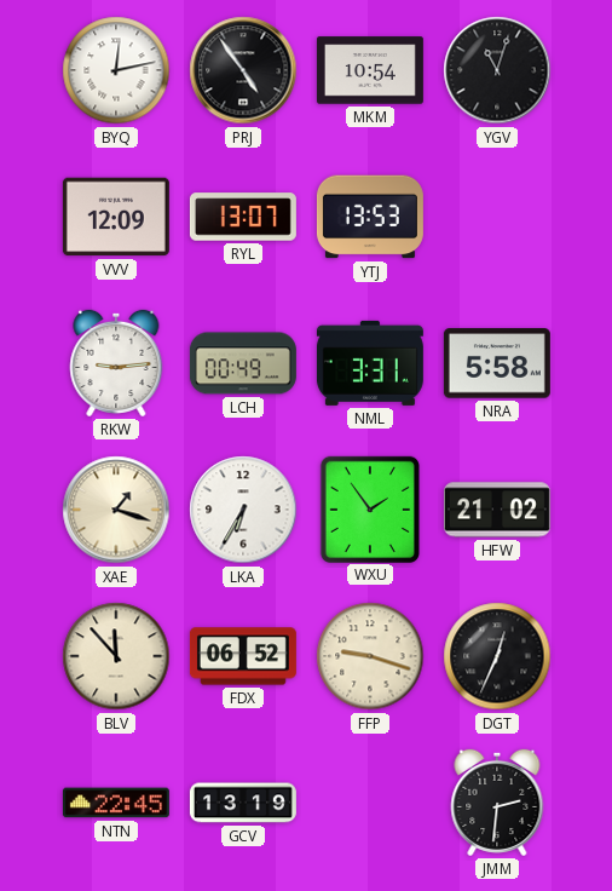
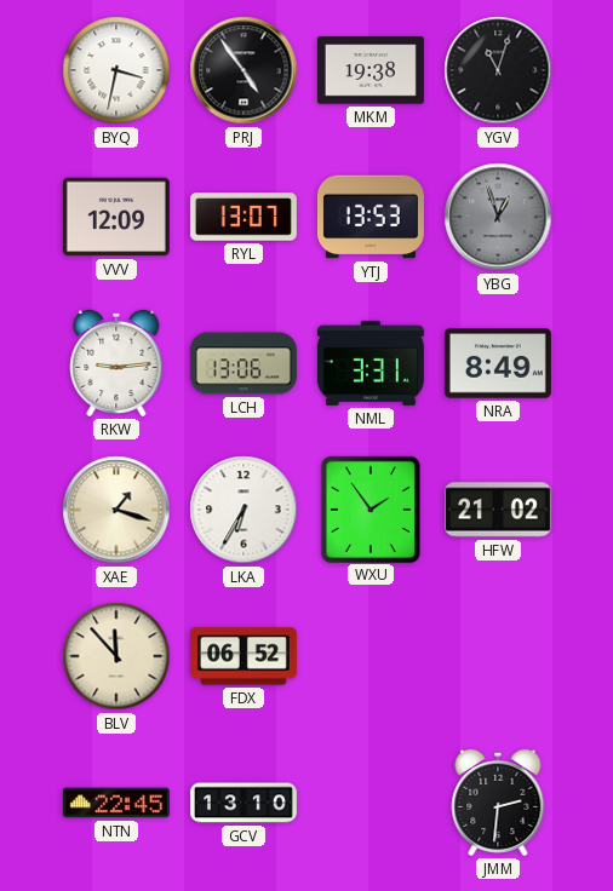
BYQ: 12:13 -> 3:32
MKM: 10:54 -> 19:38
YBG: none -> 12:57
LCH: 00:49 -> 13:06
NRA: 5:58 -> 8:49
FFP: 9:18 -> none
DGT: 12:34 -> none
GCV: 13:19 -> 13:10
